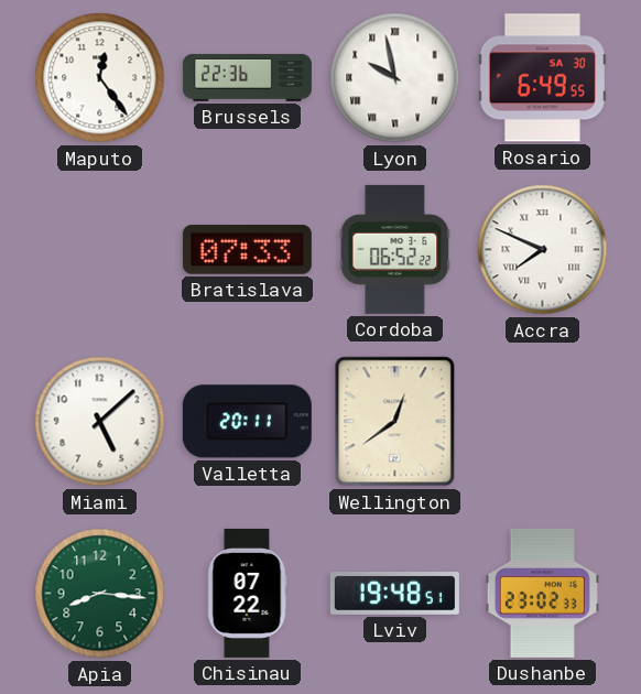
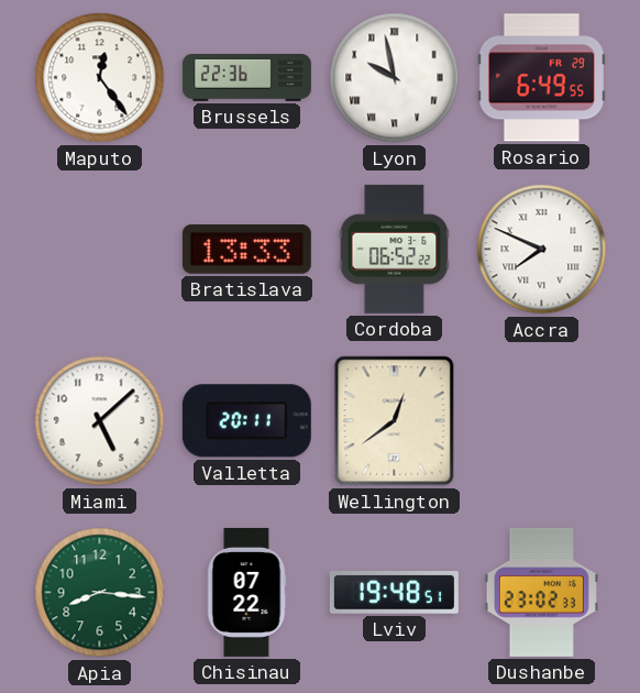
Rosario date: SA 30 -> FR 29
Bratislava: 07:33 -> 13:33
